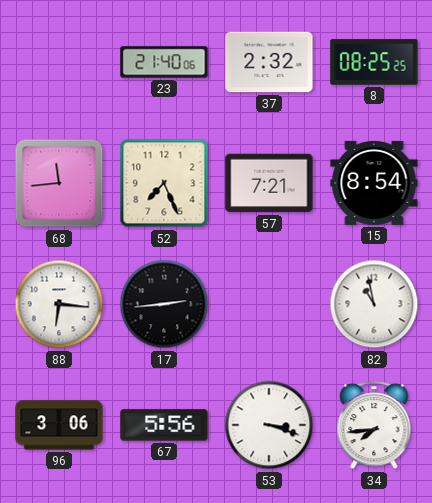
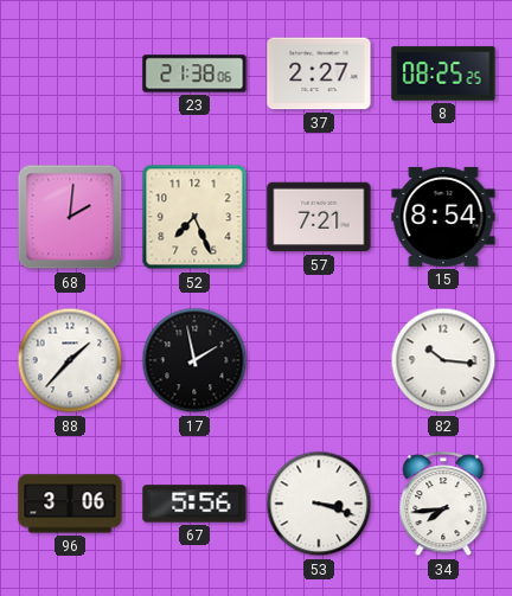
23: 21:40 -> 21:38
37: 2:32 -> 2:27
68: 11:44 -> 2:01
88: 6:16 -> 1:37
17: 2:44 -> 1:58
82: 10:58 -> 10:16
